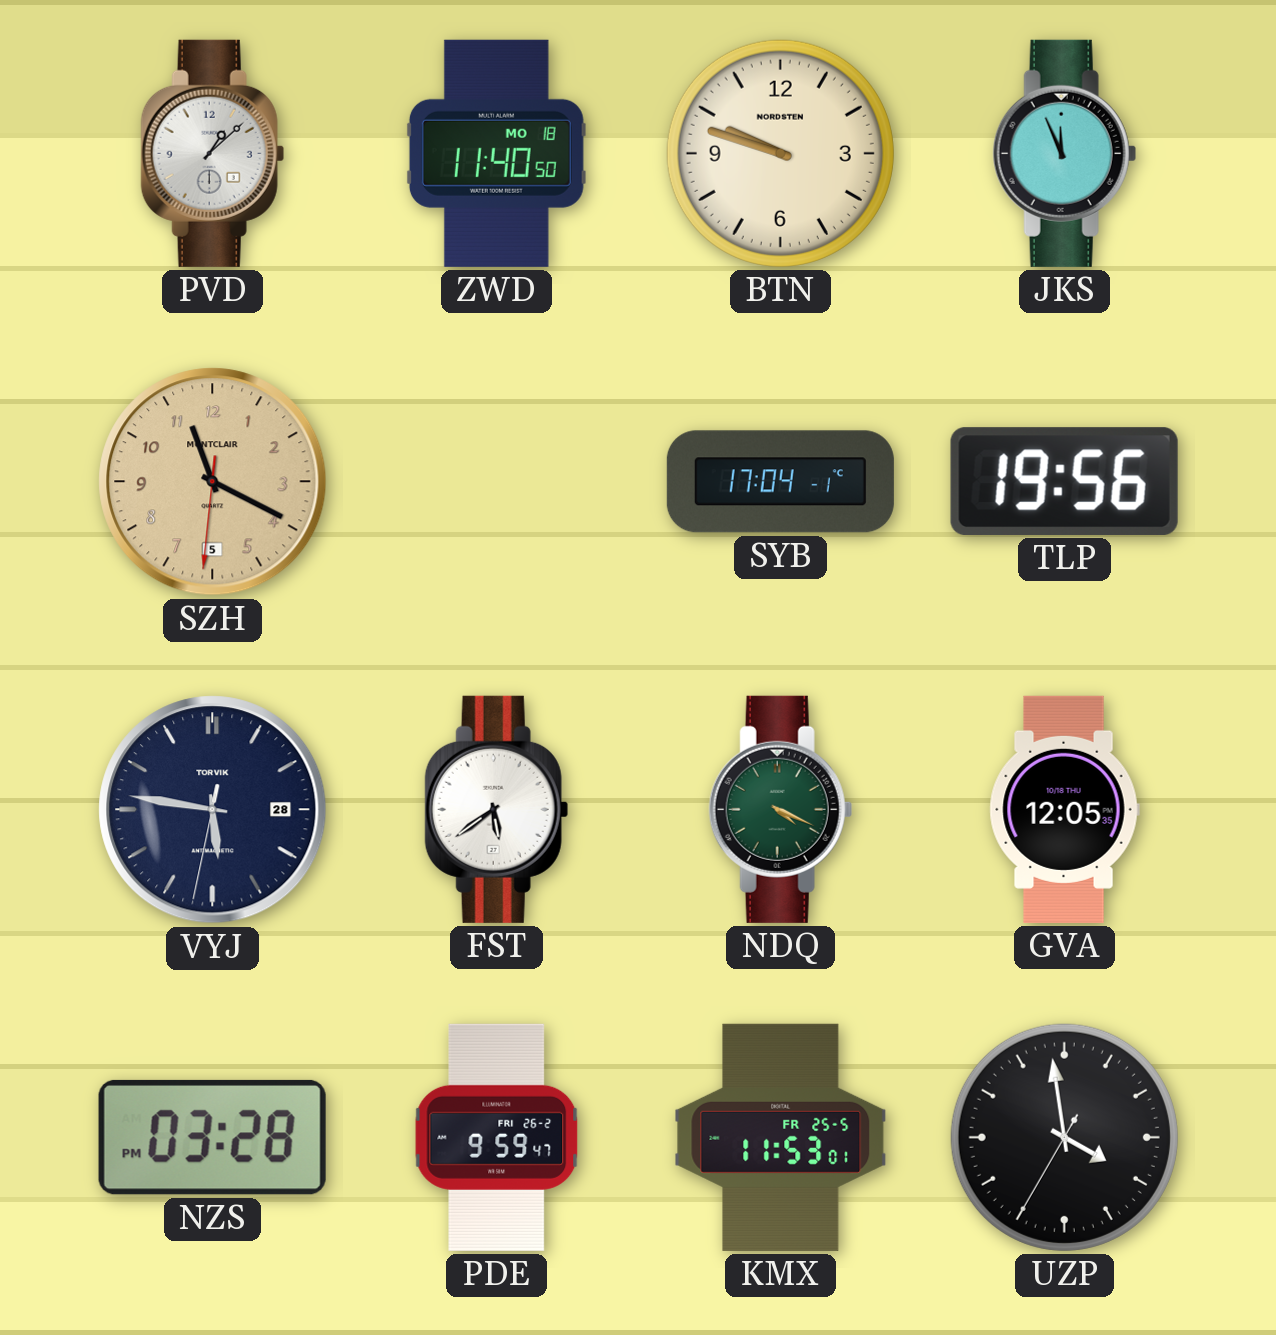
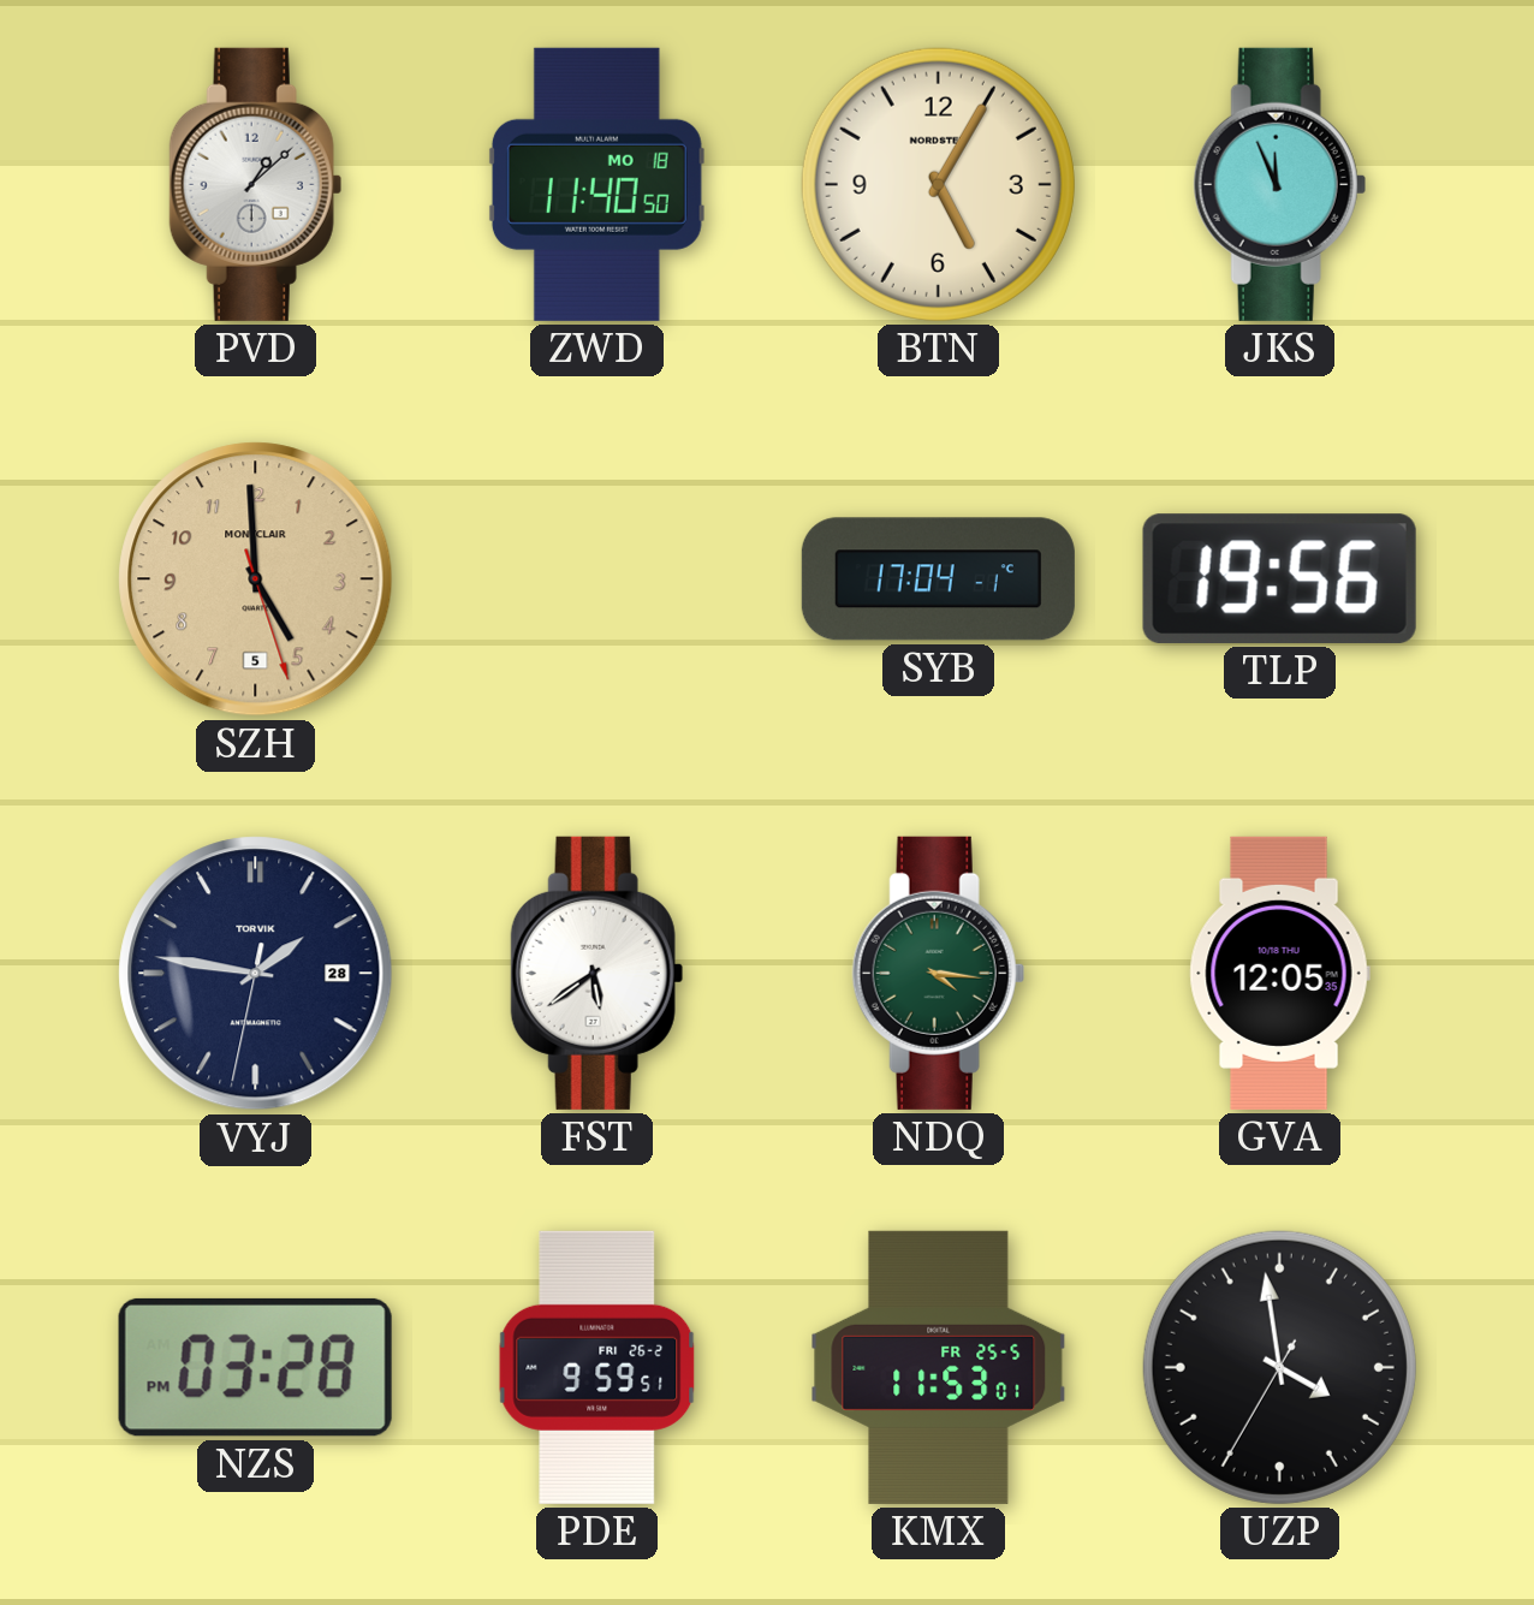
BTN: 9:48 -> 5:05
SZH: 11:19 -> 4:59
VYJ: 5:46 -> 1:46
NDQ: 4:19 -> 4:16
PDE: 9:59:47 -> 9:59:51
